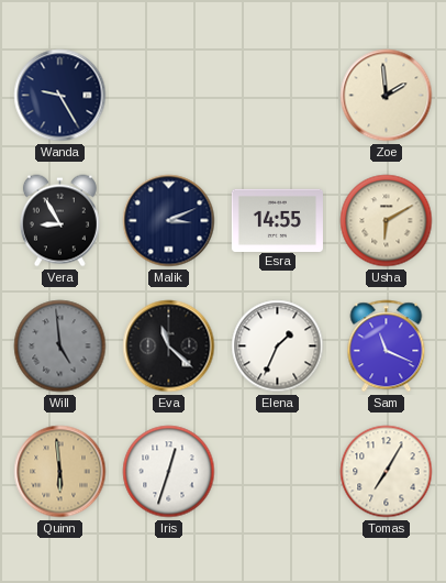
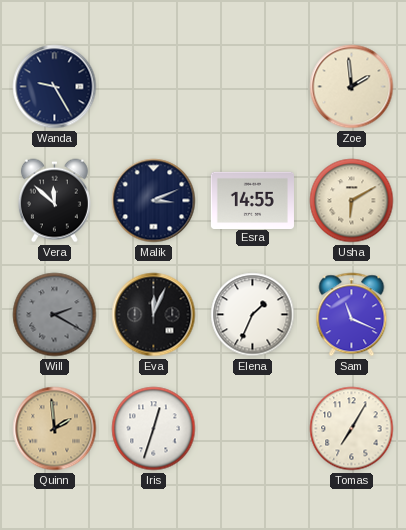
Vera: 8:55 -> 11:52
Will: 4:59 -> 2:20
Eva: 11:22 -> 12:04
Quinn: 5:59 -> 1:59
